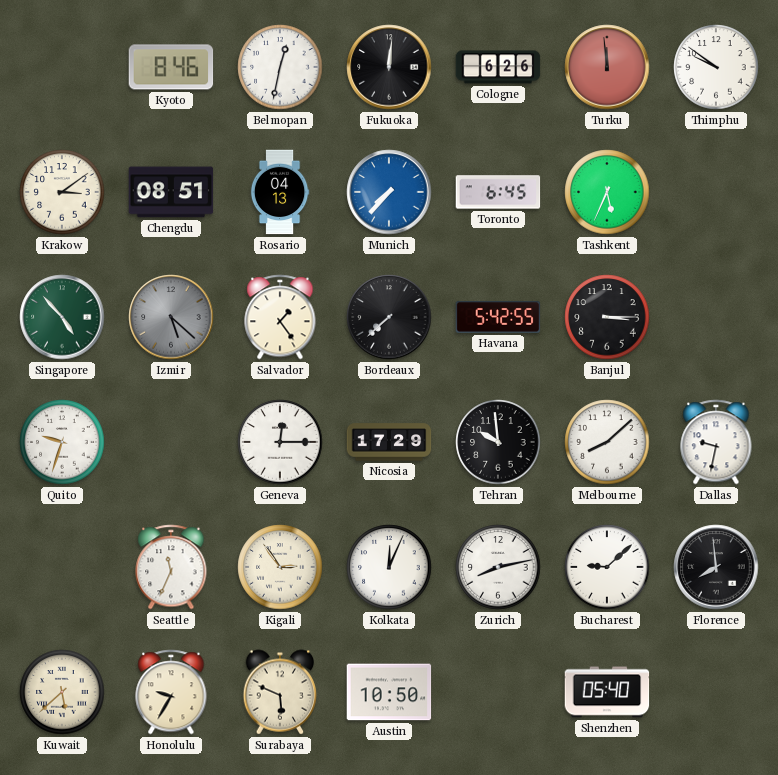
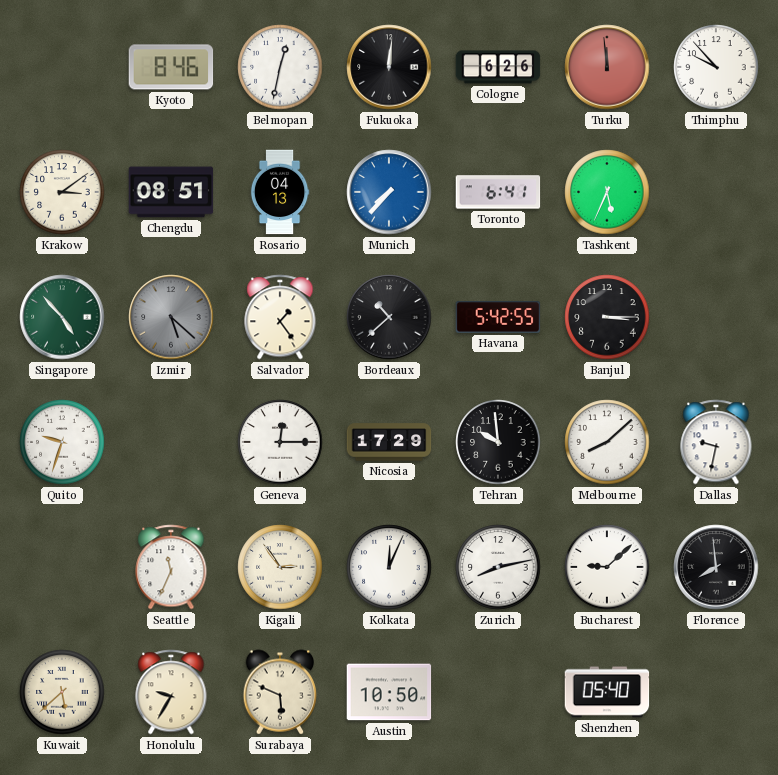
Thimphu: 9:51 -> 9:53
Toronto: 6:45 -> 6:41
Bordeaux: 7:38 -> 10:38
